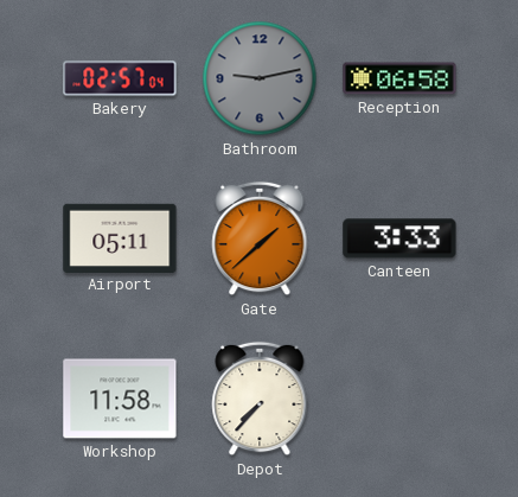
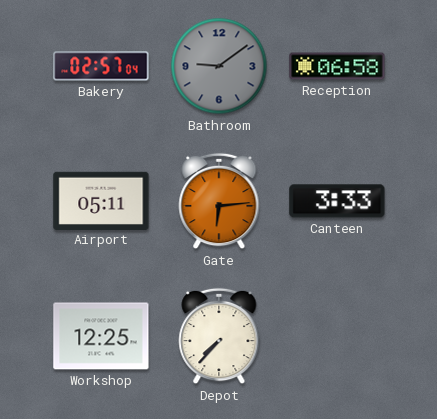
Bathroom: 9:13 -> 9:09
Gate: 1:38 -> 6:14
Workshop: 11:58 -> 12:25
